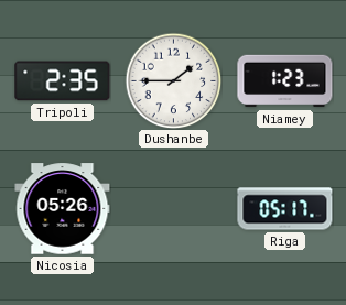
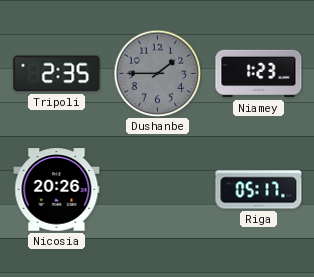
Dushanbe dial: white -> grey
Nicosia: 05:26 -> 20:26
